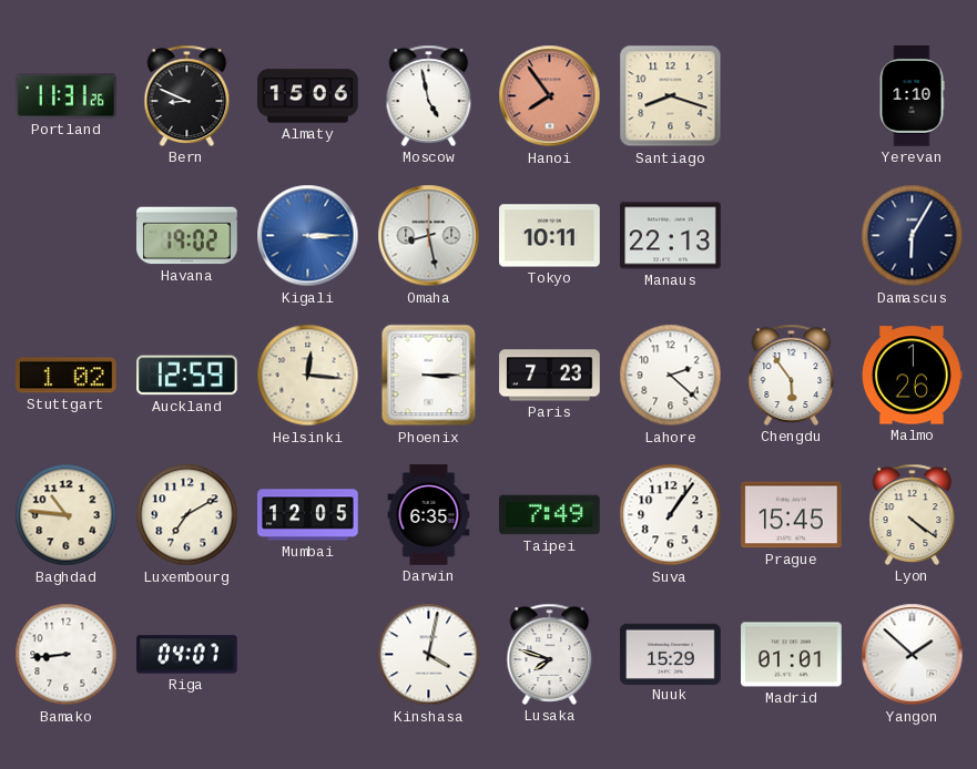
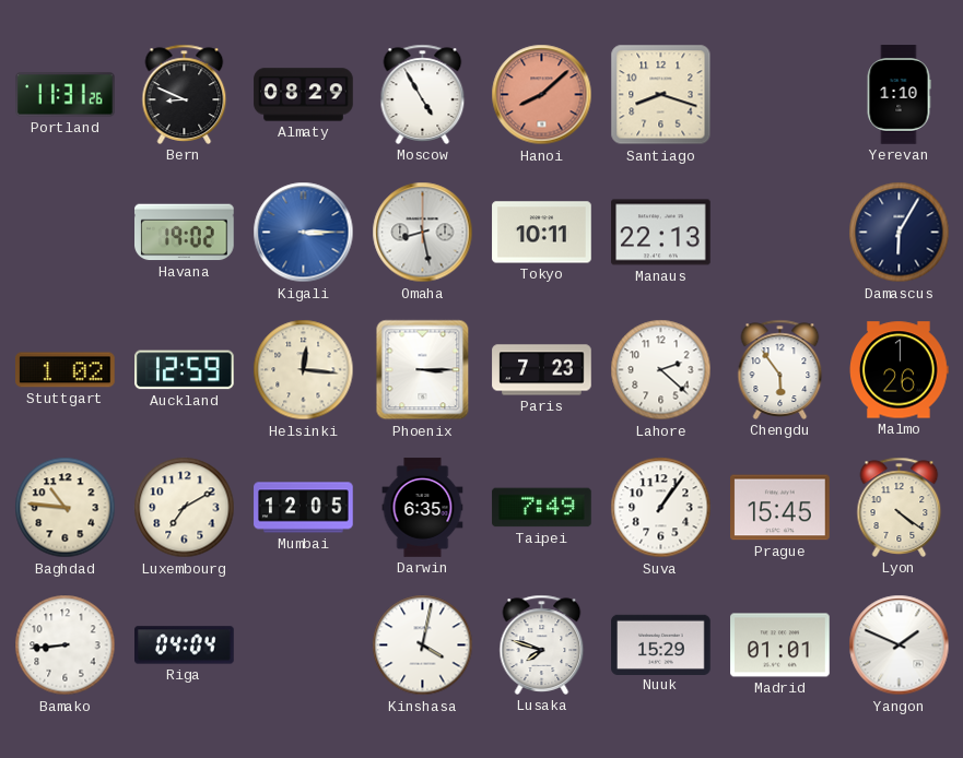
Almaty: 15:06 -> 08:29
Moscow: 4:58 -> 4:55
Hanoi: 7:54 -> 8:08
Riga: 04:07 -> 04:04
Yangon: 1:52 -> 1:49
